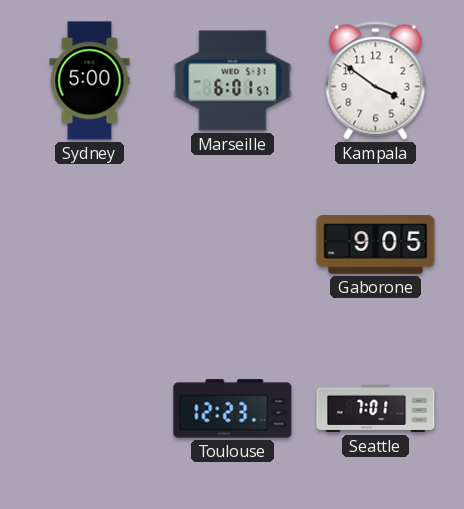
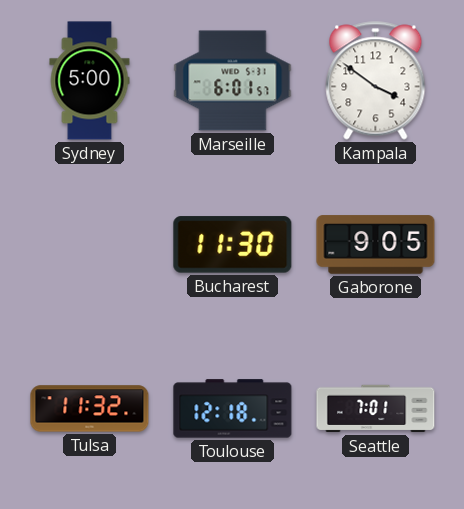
Bucharest: none -> 11:30
Tulsa: none -> 11:32
Toulouse: 12:23 -> 12:18
